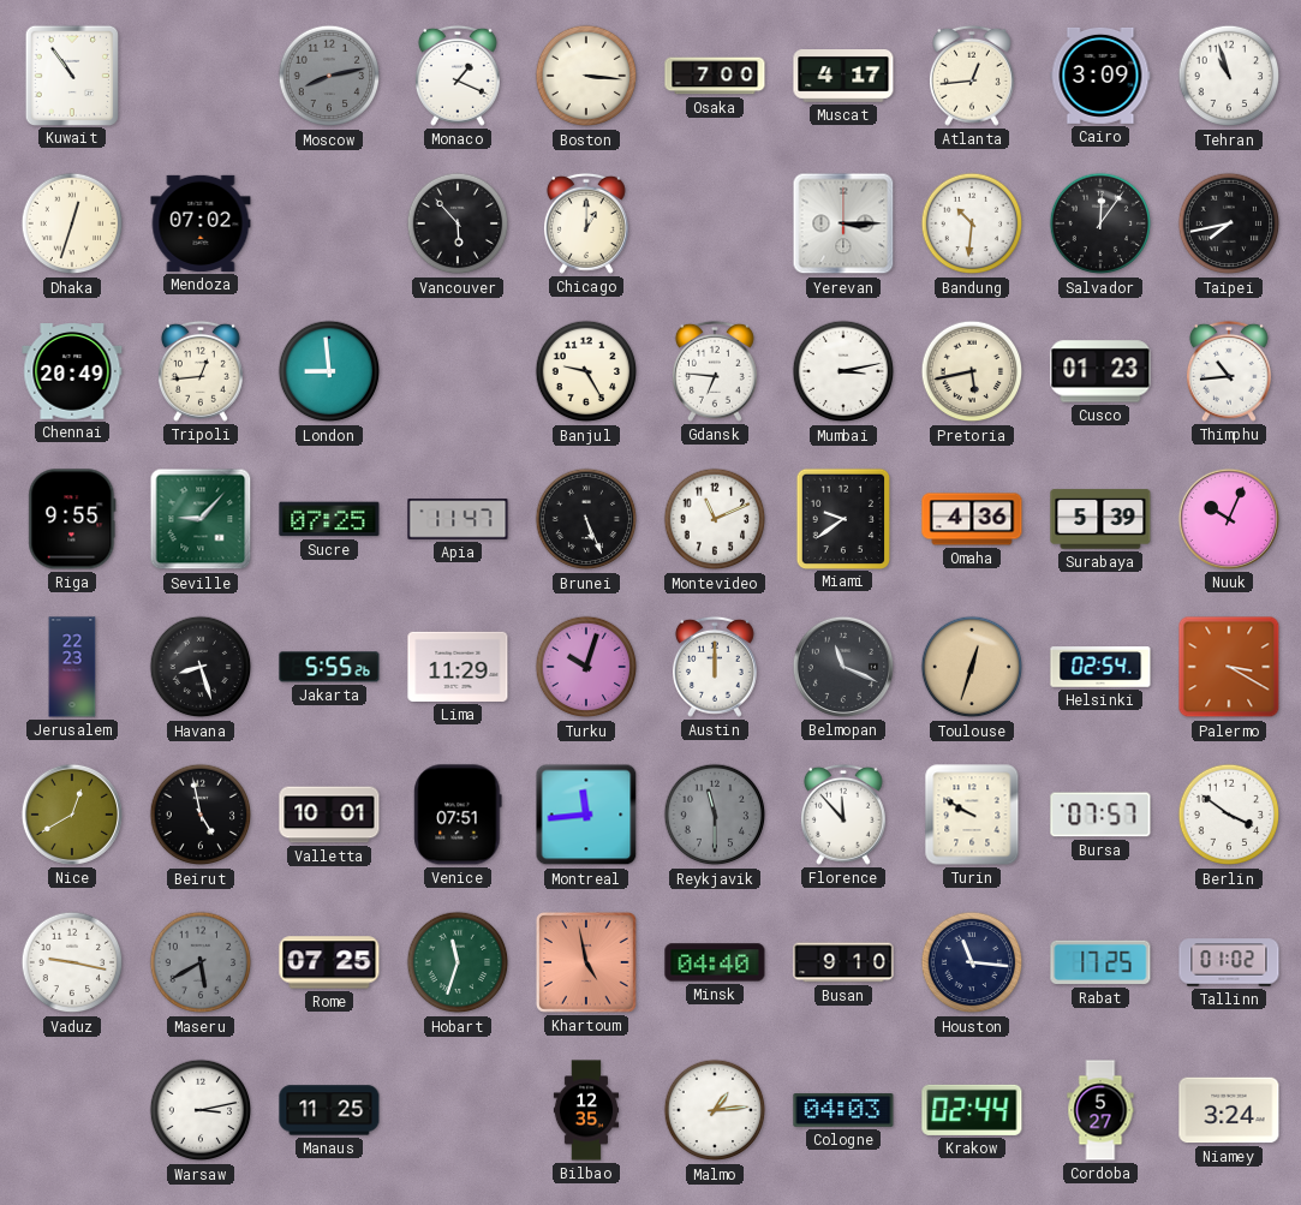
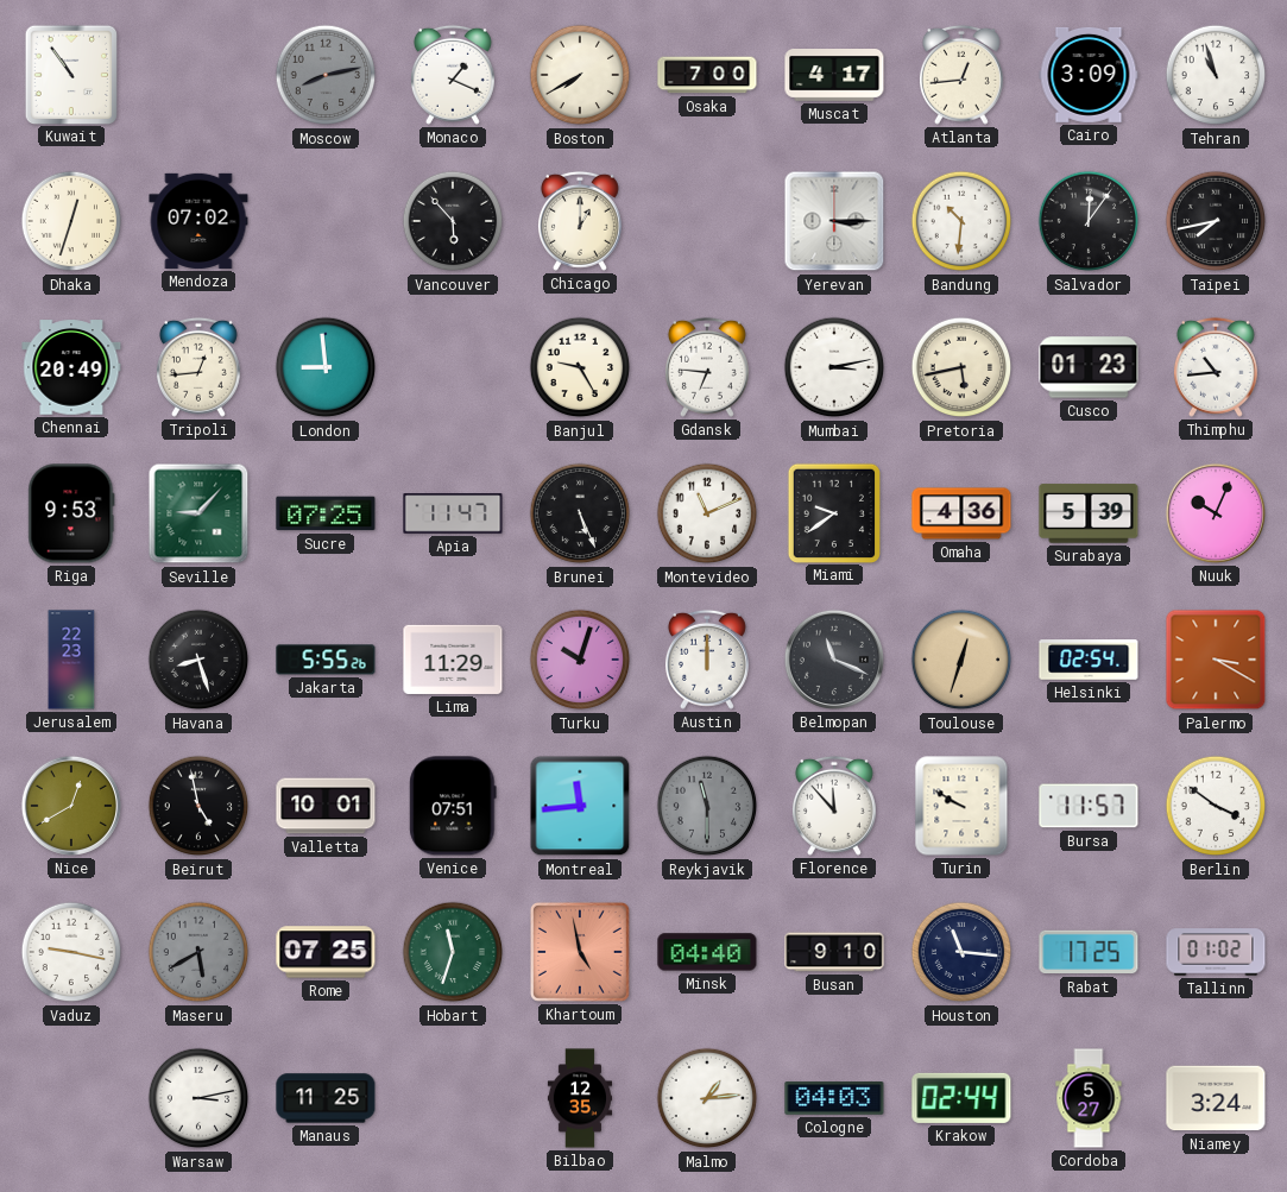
Boston: 3:16 -> 7:40
Riga: 9:55 -> 9:53
Bursa: 07:57 -> 11:57
